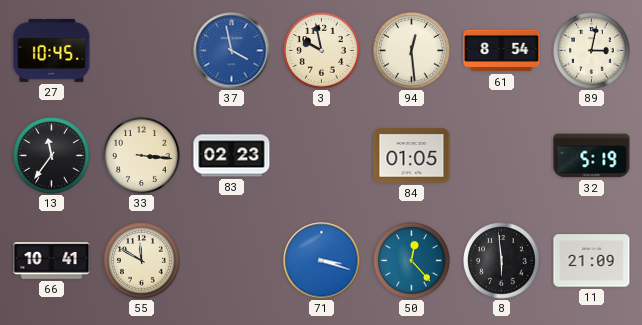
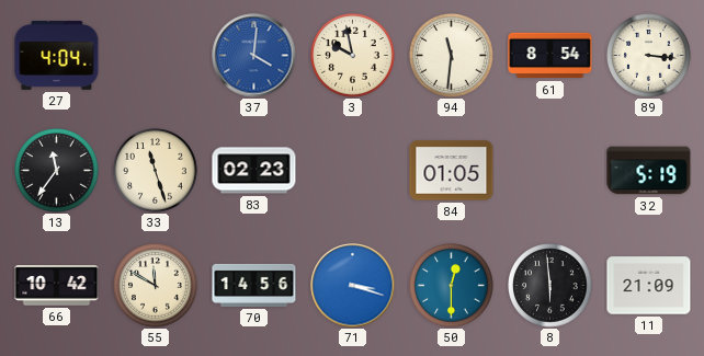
27: 10:45 -> 4:04
37: 3:58 -> 4:01
94: 12:29 -> 11:31
89: 3:02 -> 3:16
33: 3:16 -> 11:27
66: 10:41 -> 10:42
70: none -> 14:56
50: 12:23 -> 12:30
